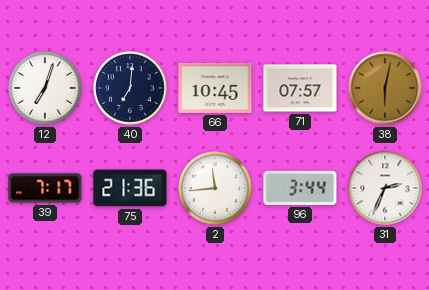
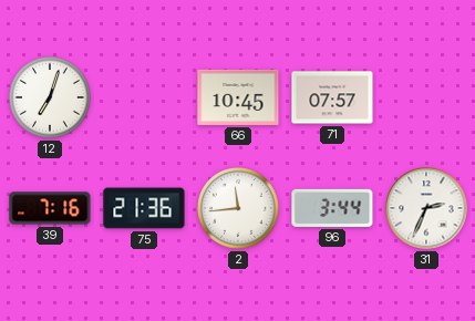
40: 7:01 -> none
38: 6:02 -> none
39: 7:17 -> 7:16
